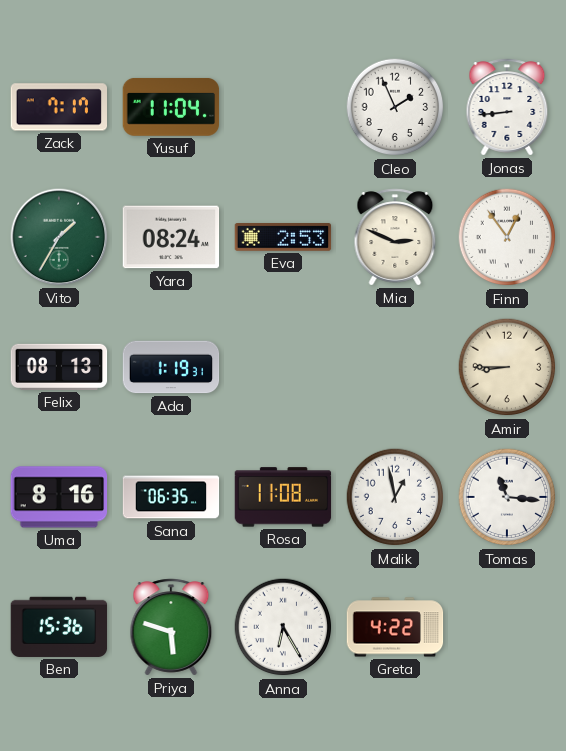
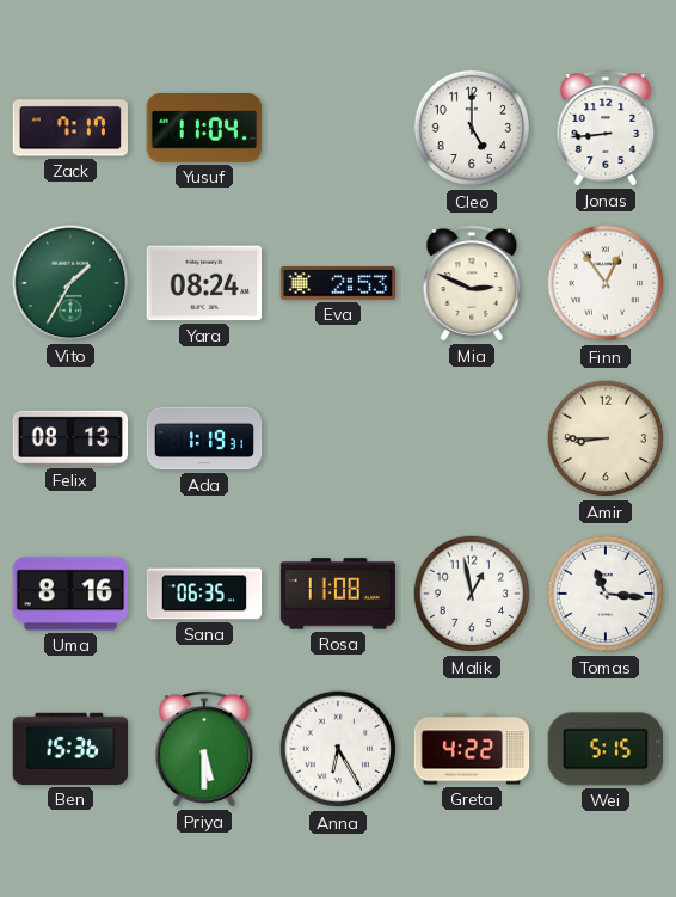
Cleo: 1:56 -> 5:00
Priya: 5:48 -> 5:30
Wei: none -> 5:15
